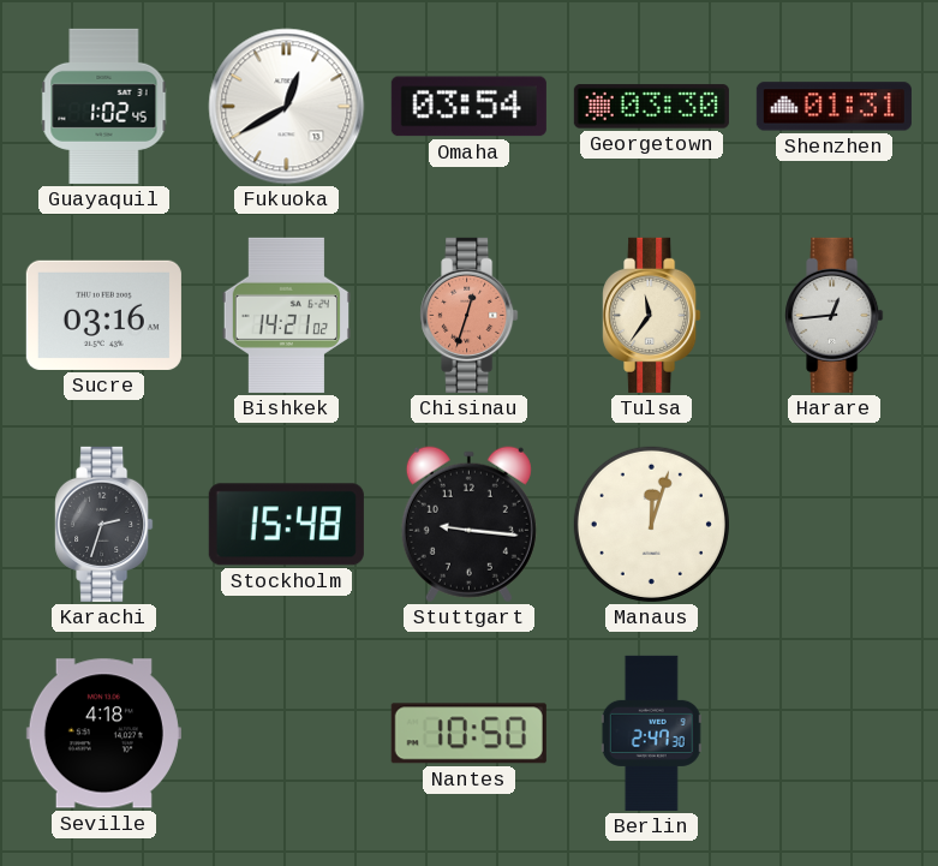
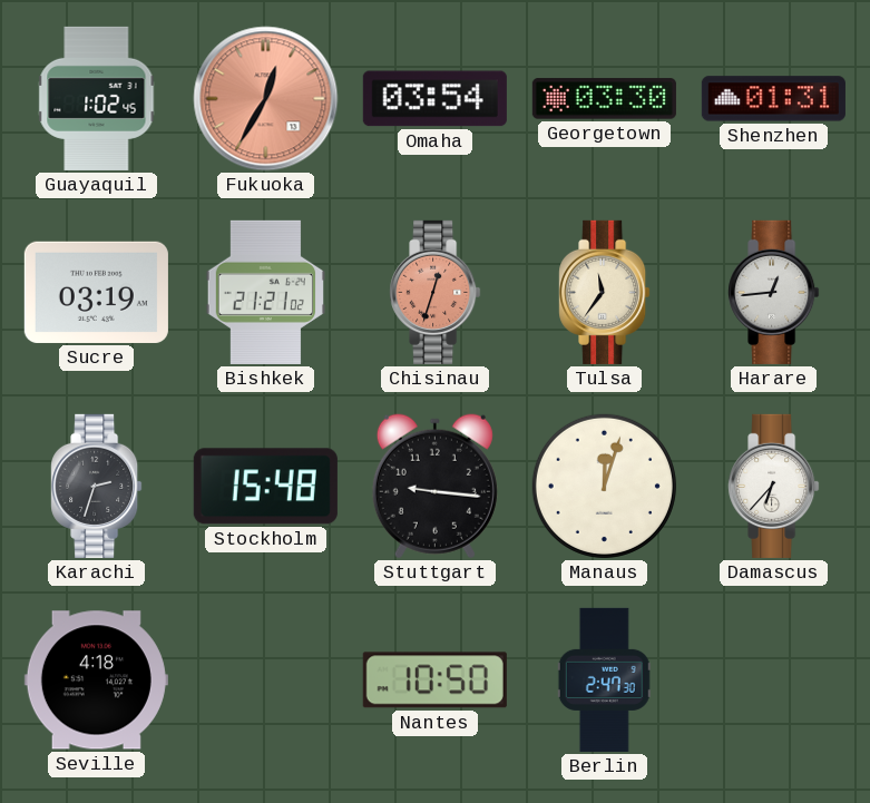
Fukuoka: 12:40 -> 12:35
Fukuoka dial: white -> salmon
Sucre: 03:16 -> 03:19
Bishkek: 14:21 -> 21:21
Damascus: none -> 6:37
